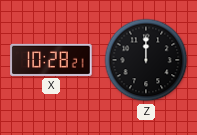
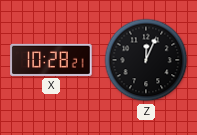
Z: 12:00 -> 12:04
